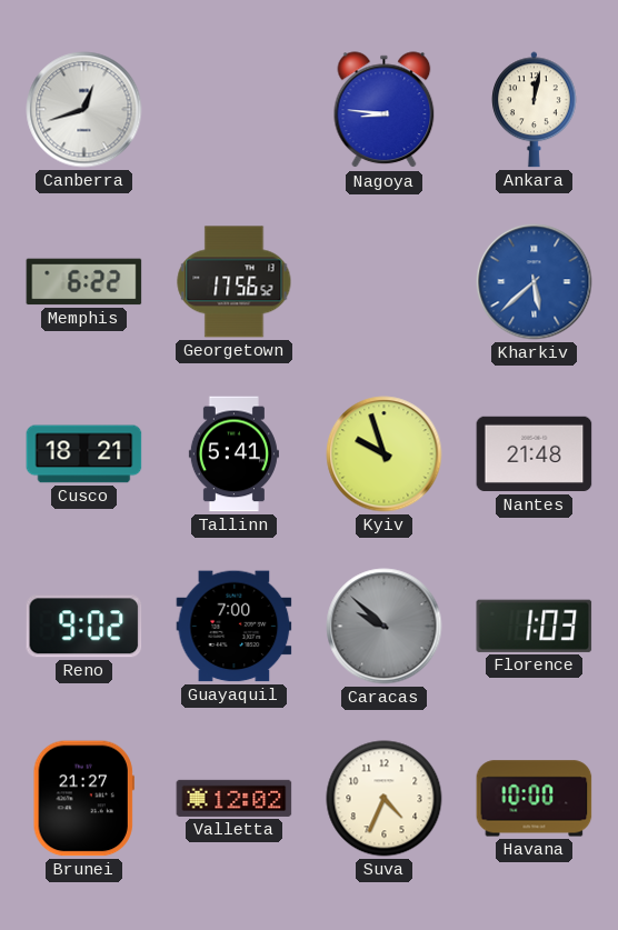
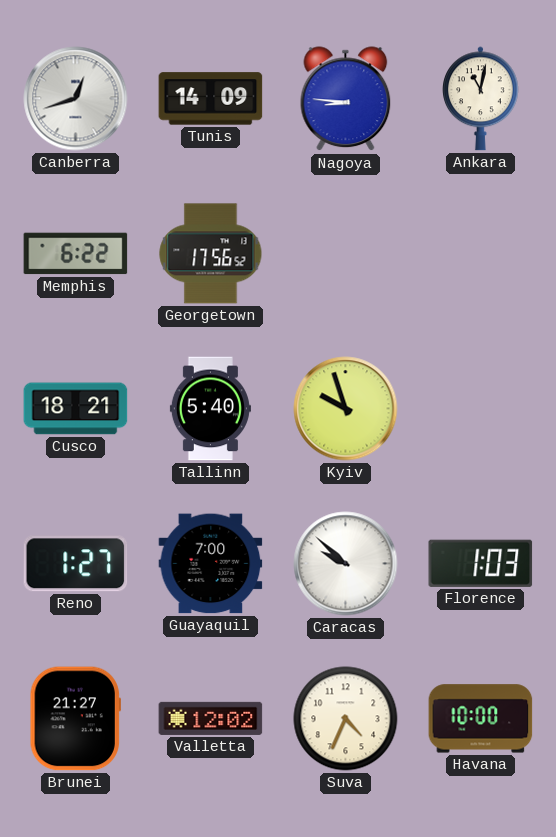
Tunis: none -> 14:09
Ankara: 12:02 -> 11:02
Kharkiv: 5:38 -> none
Tallinn: 5:41 -> 5:40
Nantes: 21:48 -> none
Reno: 9:02 -> 1:27
Caracas dial: grey -> white
